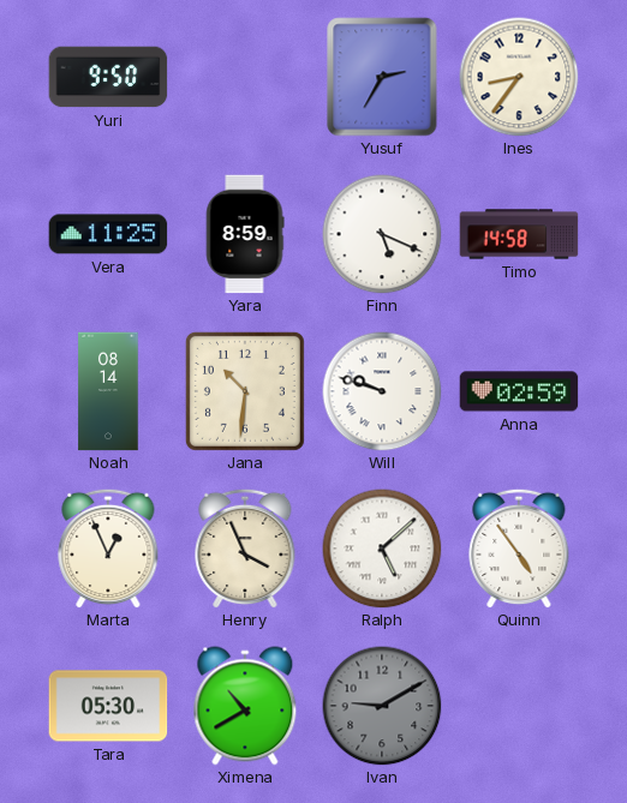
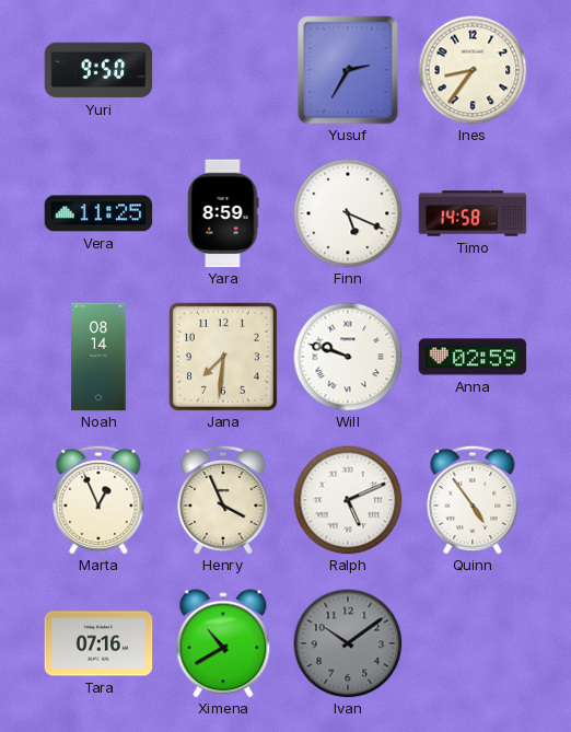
Jana: 10:31 -> 7:31
Ralph: 5:08 -> 5:11
Tara: 05:30 -> 07:16
Ivan: 9:10 -> 10:09
